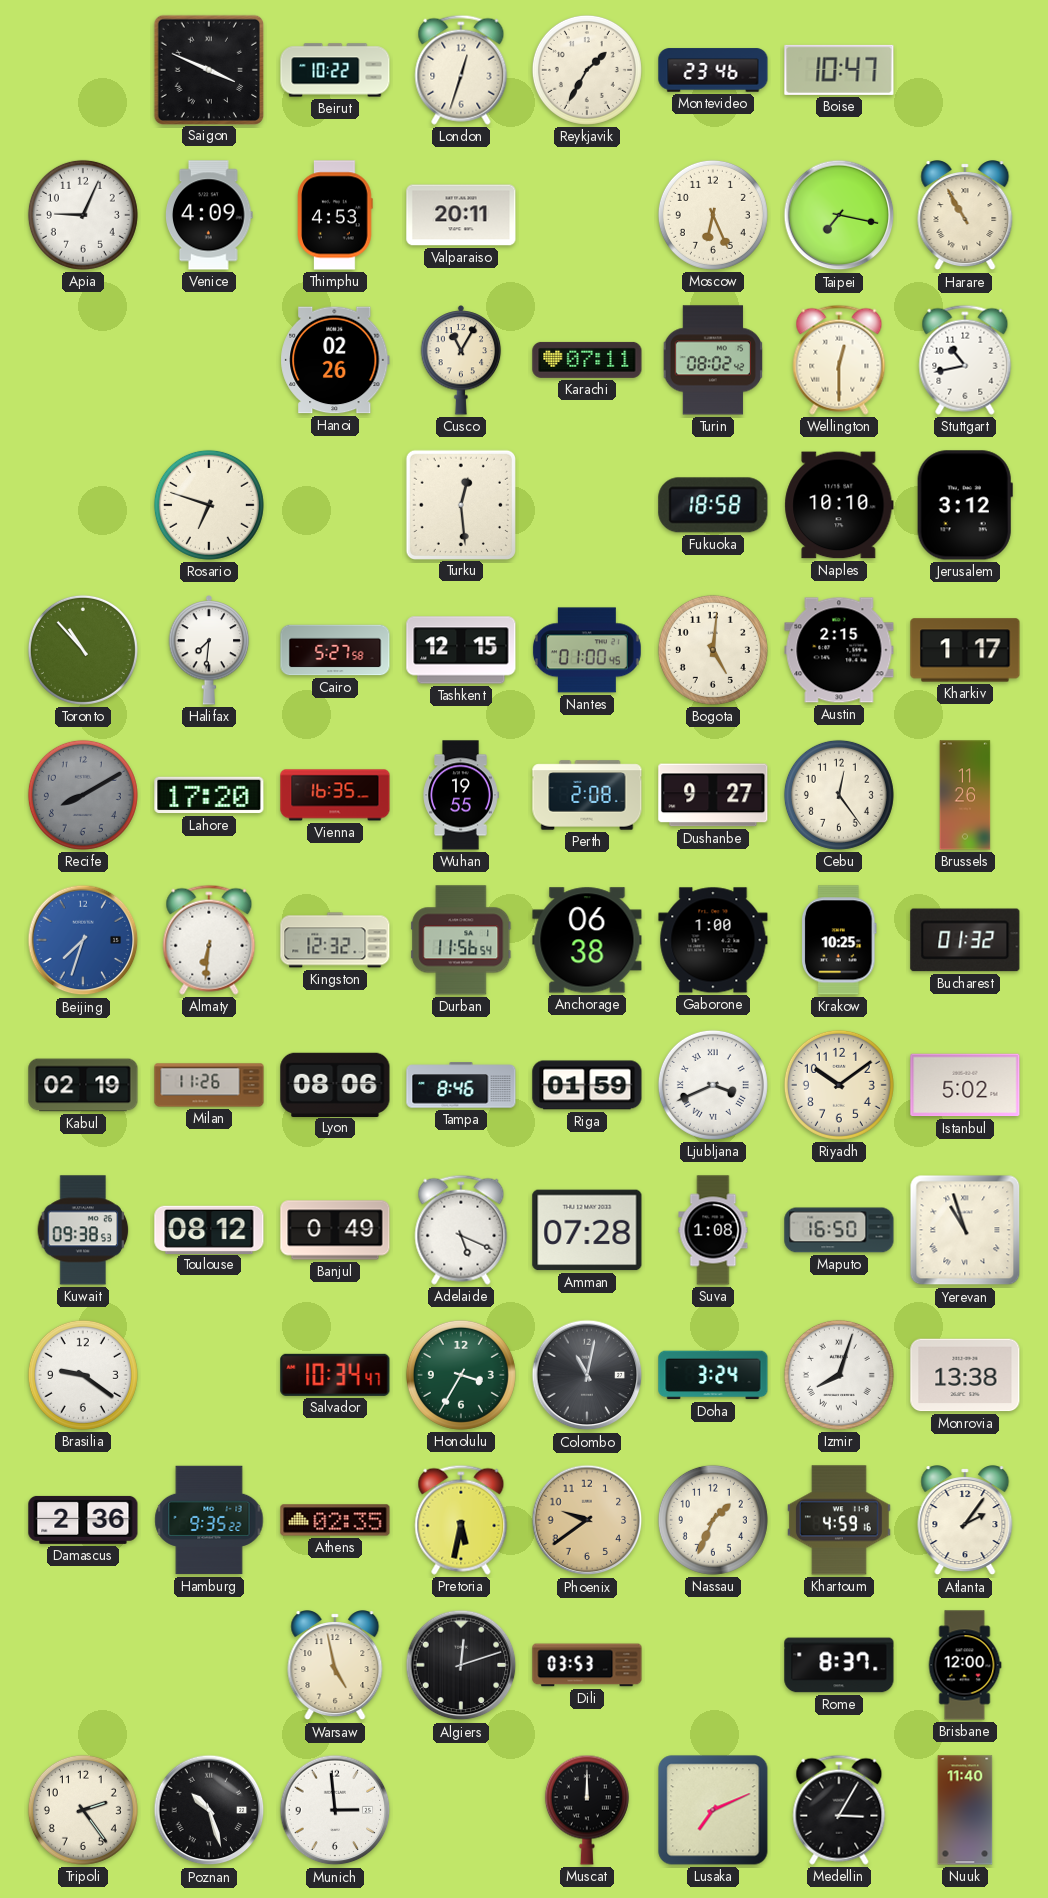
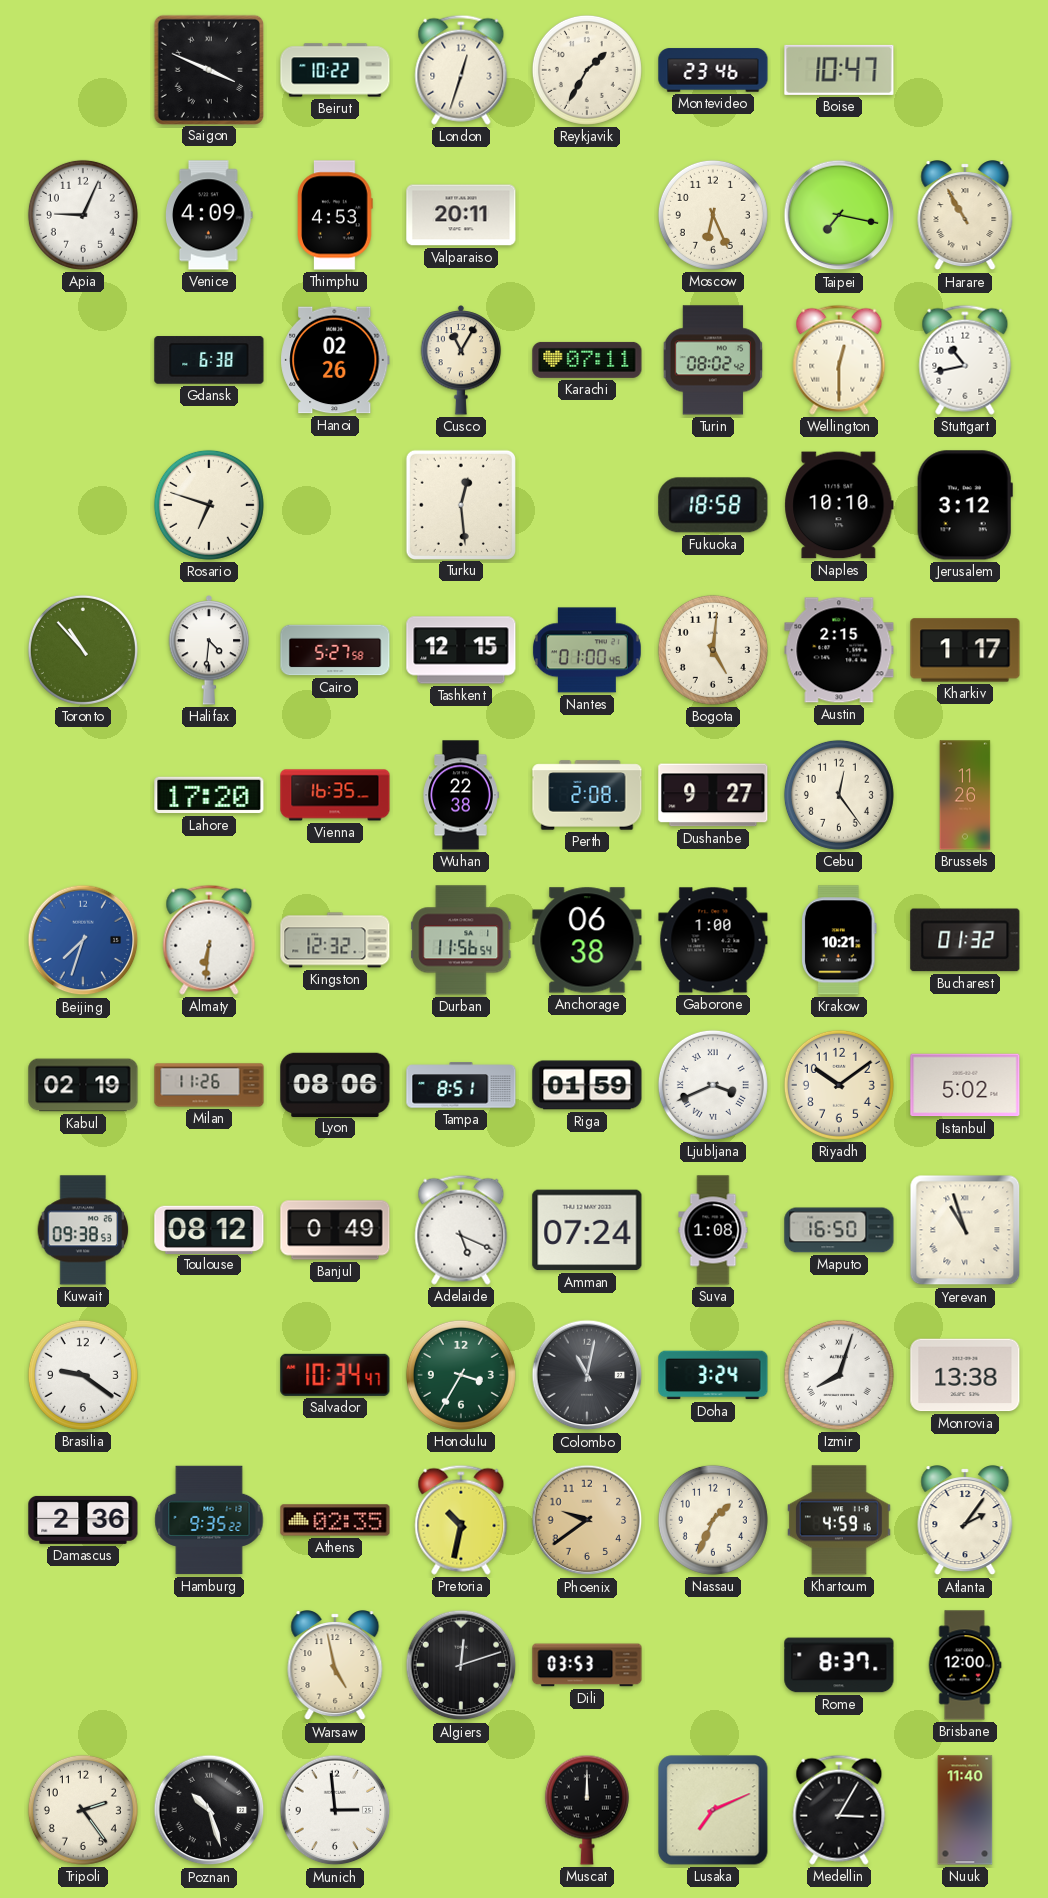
Gdansk: none -> 6:38
Halifax: 7:31 -> 4:31
Recife: 8:10 -> none
Wuhan: 19:55 -> 22:38
Krakow: 10:25 -> 10:21
Tampa: 8:46 -> 8:51
Amman: 07:28 -> 07:24
Pretoria: 5:32 -> 10:32
